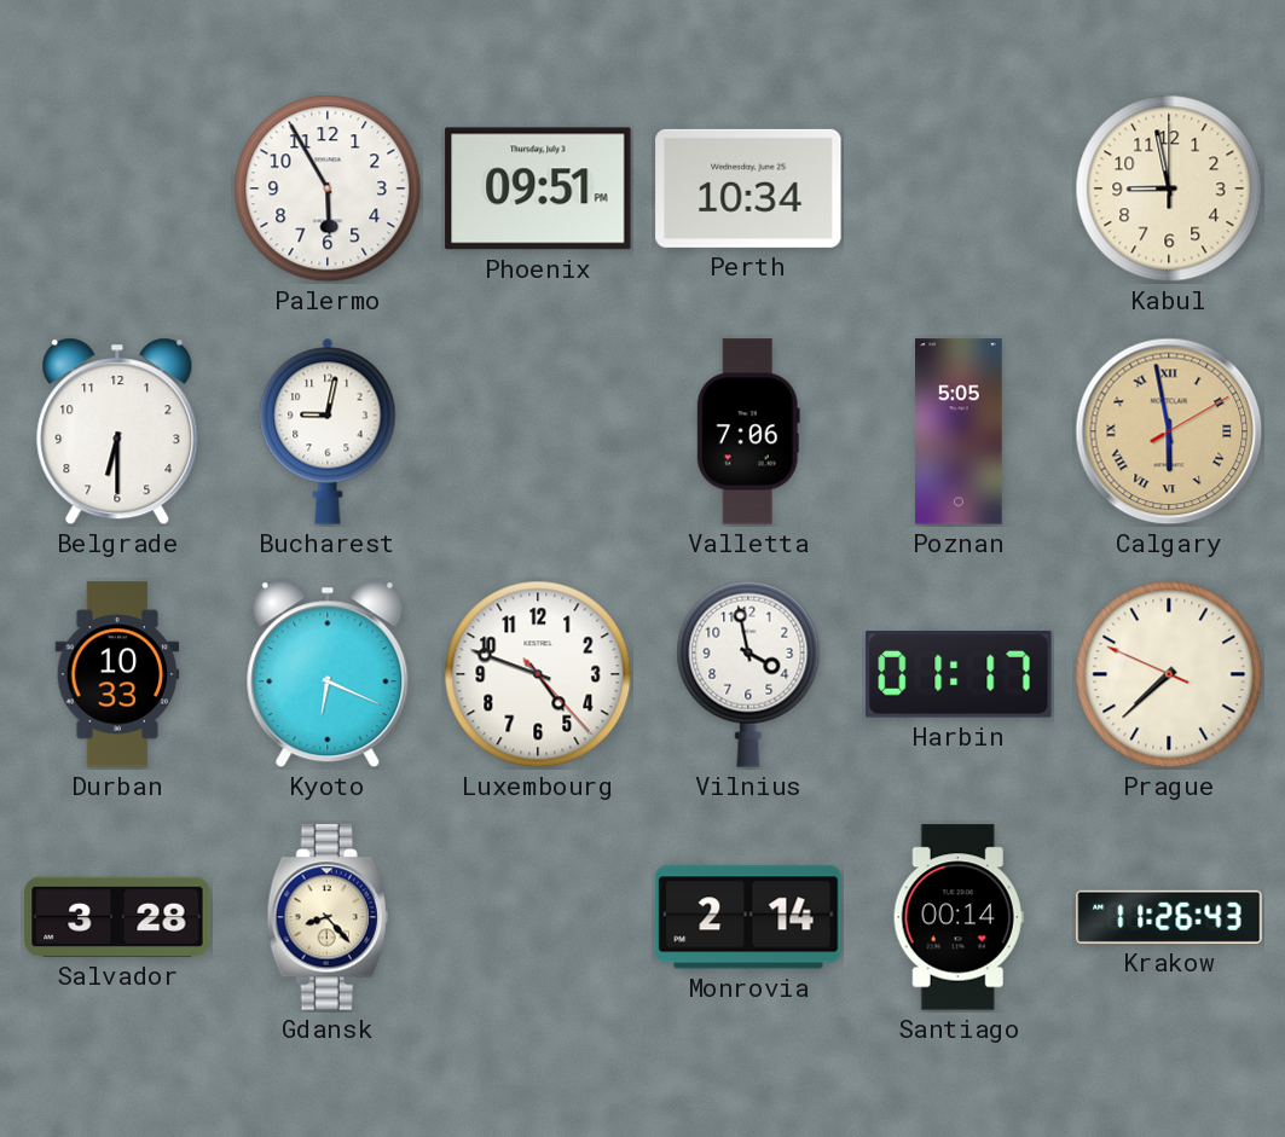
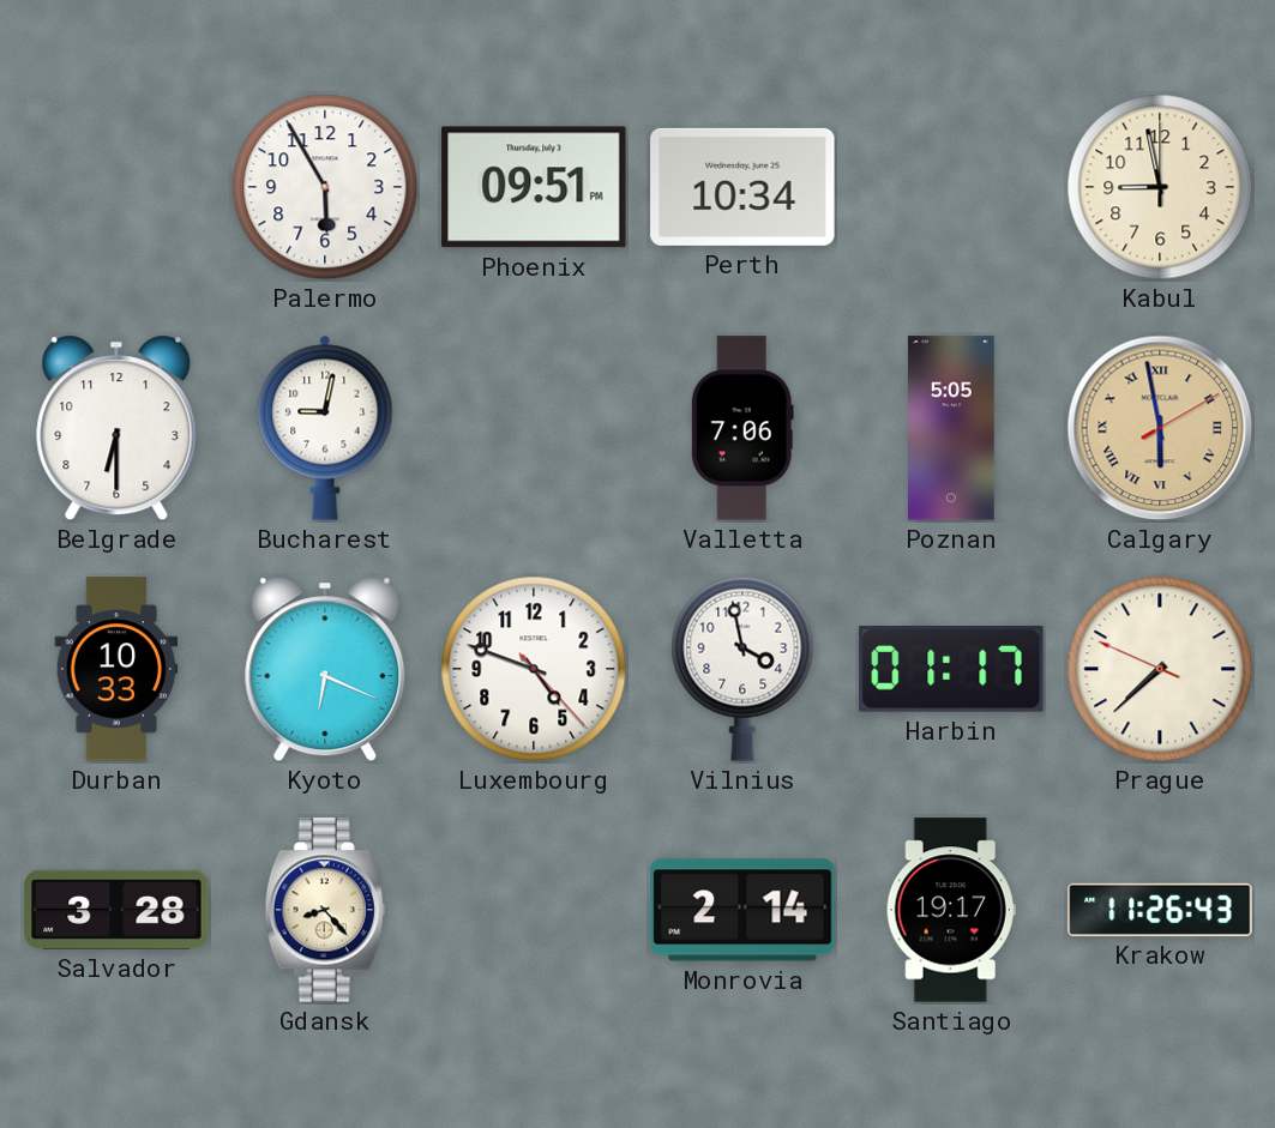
Santiago: 00:14 -> 19:17
